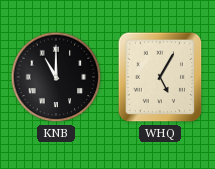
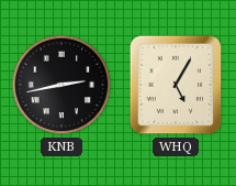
KNB: 11:00 -> 2:43
